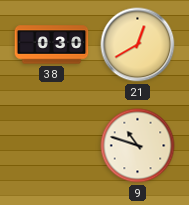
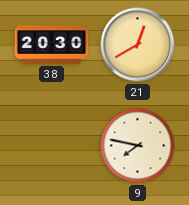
38: 0:30 -> 20:30
9: 10:48 -> 7:47
